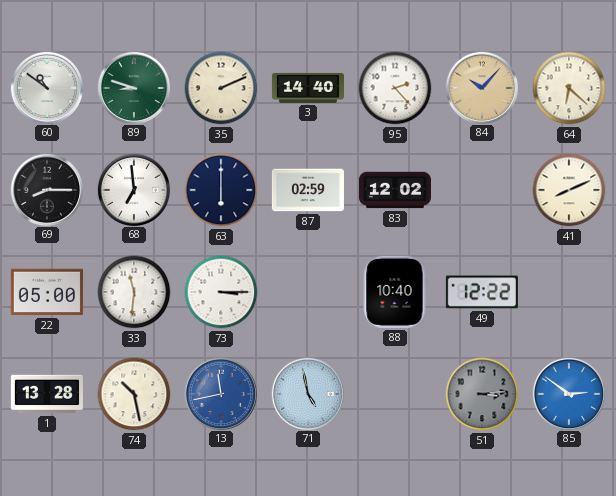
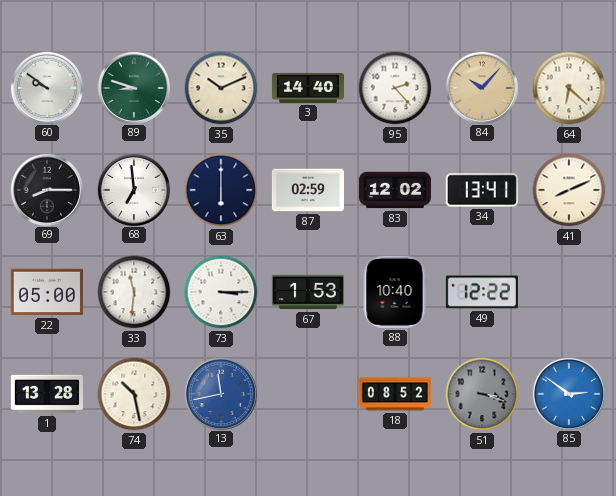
60: 10:51 -> 9:51
35: 2:11 -> 10:11
34: none -> 13:41
67: none -> 1:53
71: 4:58 -> none
18: none -> 08:52
51: 3:14 -> 3:18
